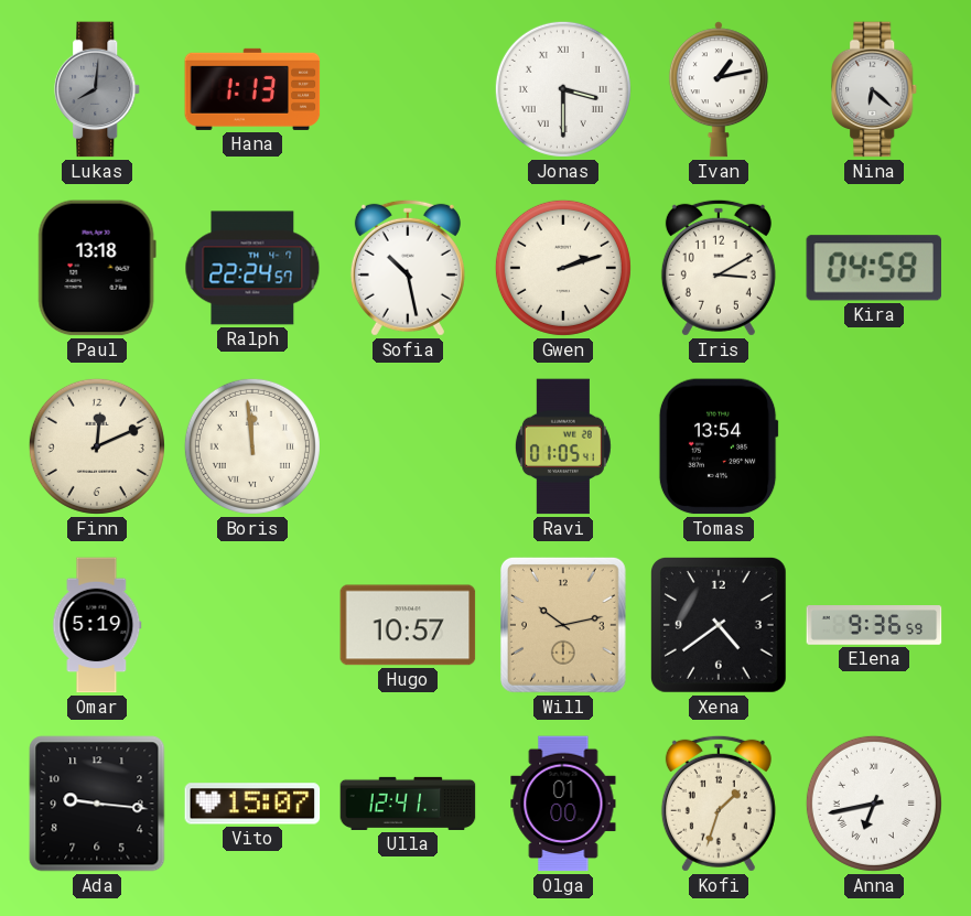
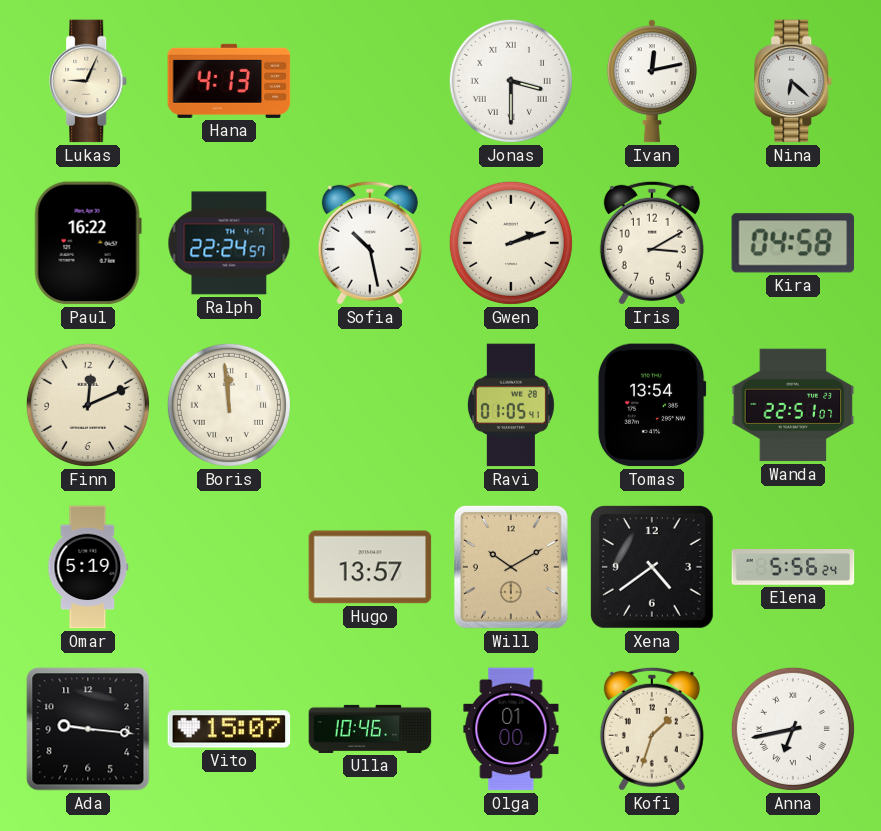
Lukas: 8:01 -> 9:04
Lukas dial: grey -> cream
Hana: 1:13 -> 4:13
Ivan: 1:13 -> 12:13
Paul: 13:18 -> 16:22
Wanda: none -> 22:51
Hugo: 10:57 -> 13:57
Will: 10:13 -> 10:10
Elena: 9:36 -> 5:56
Ulla: 12:41 -> 10:46
